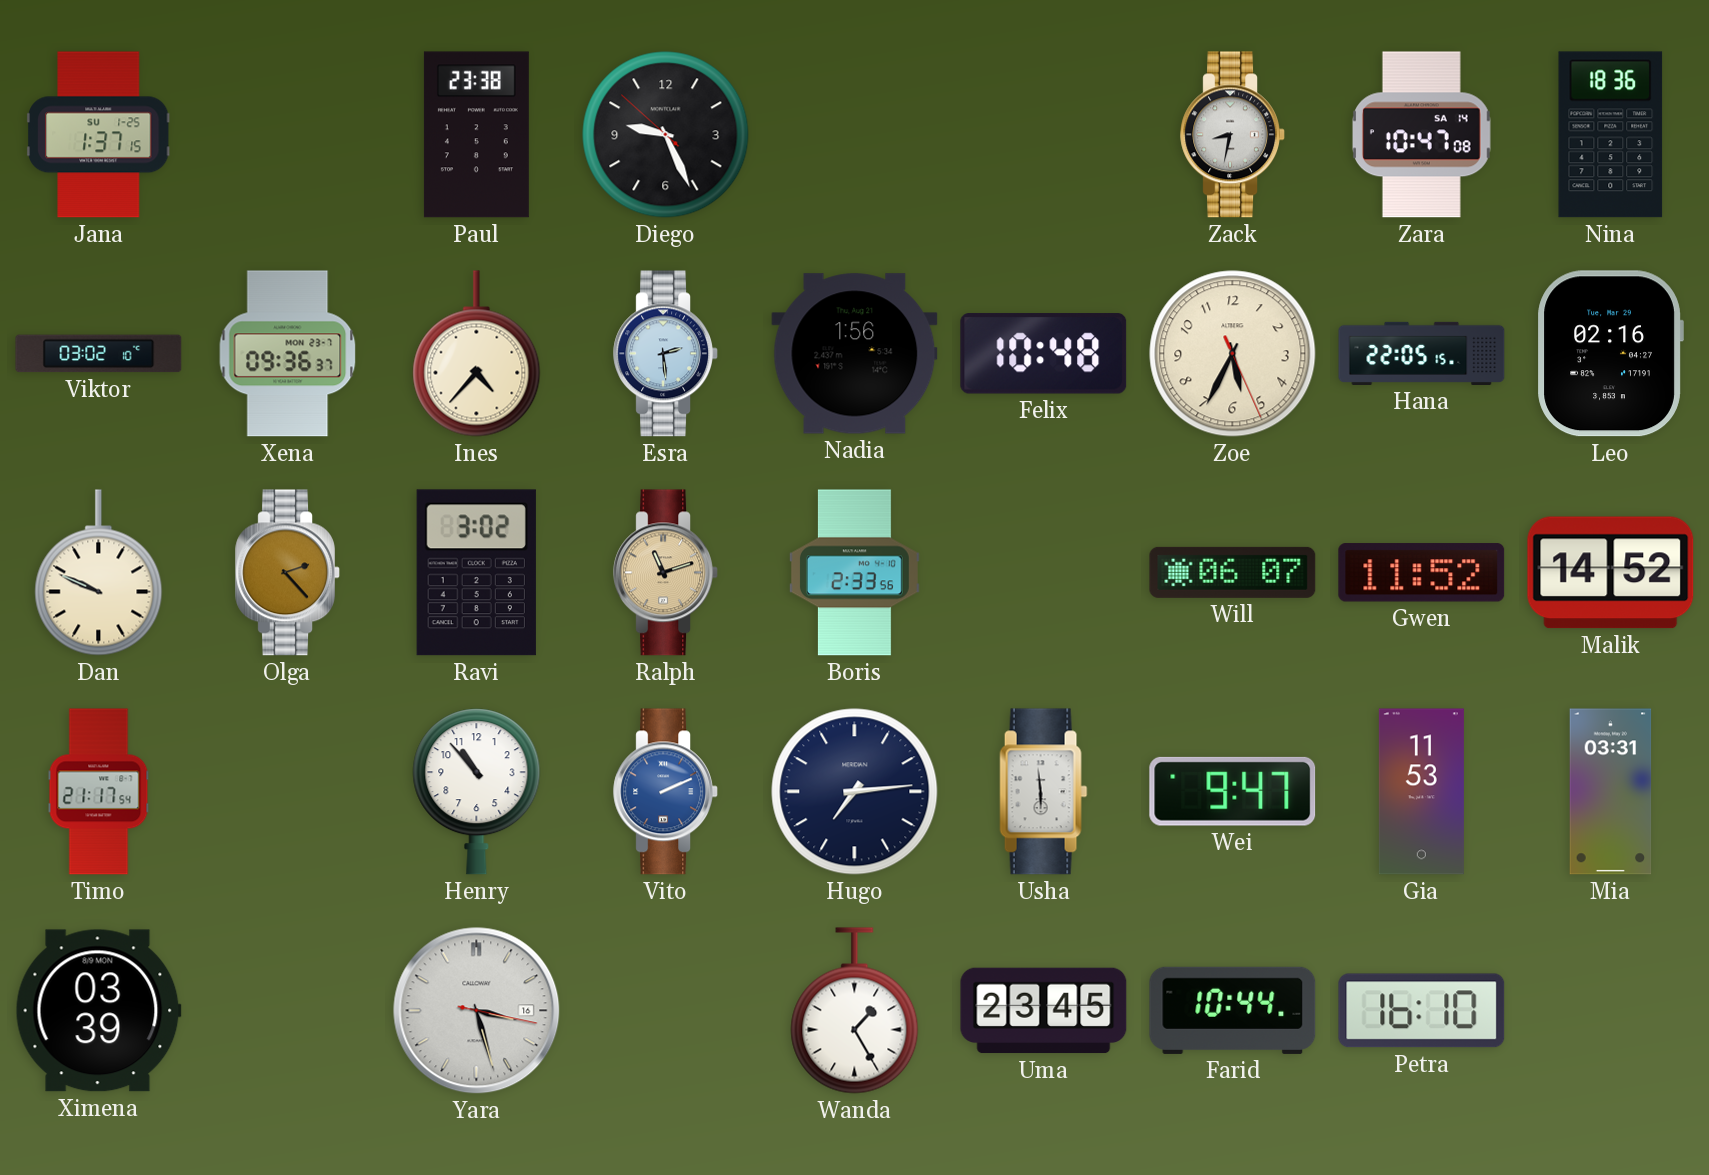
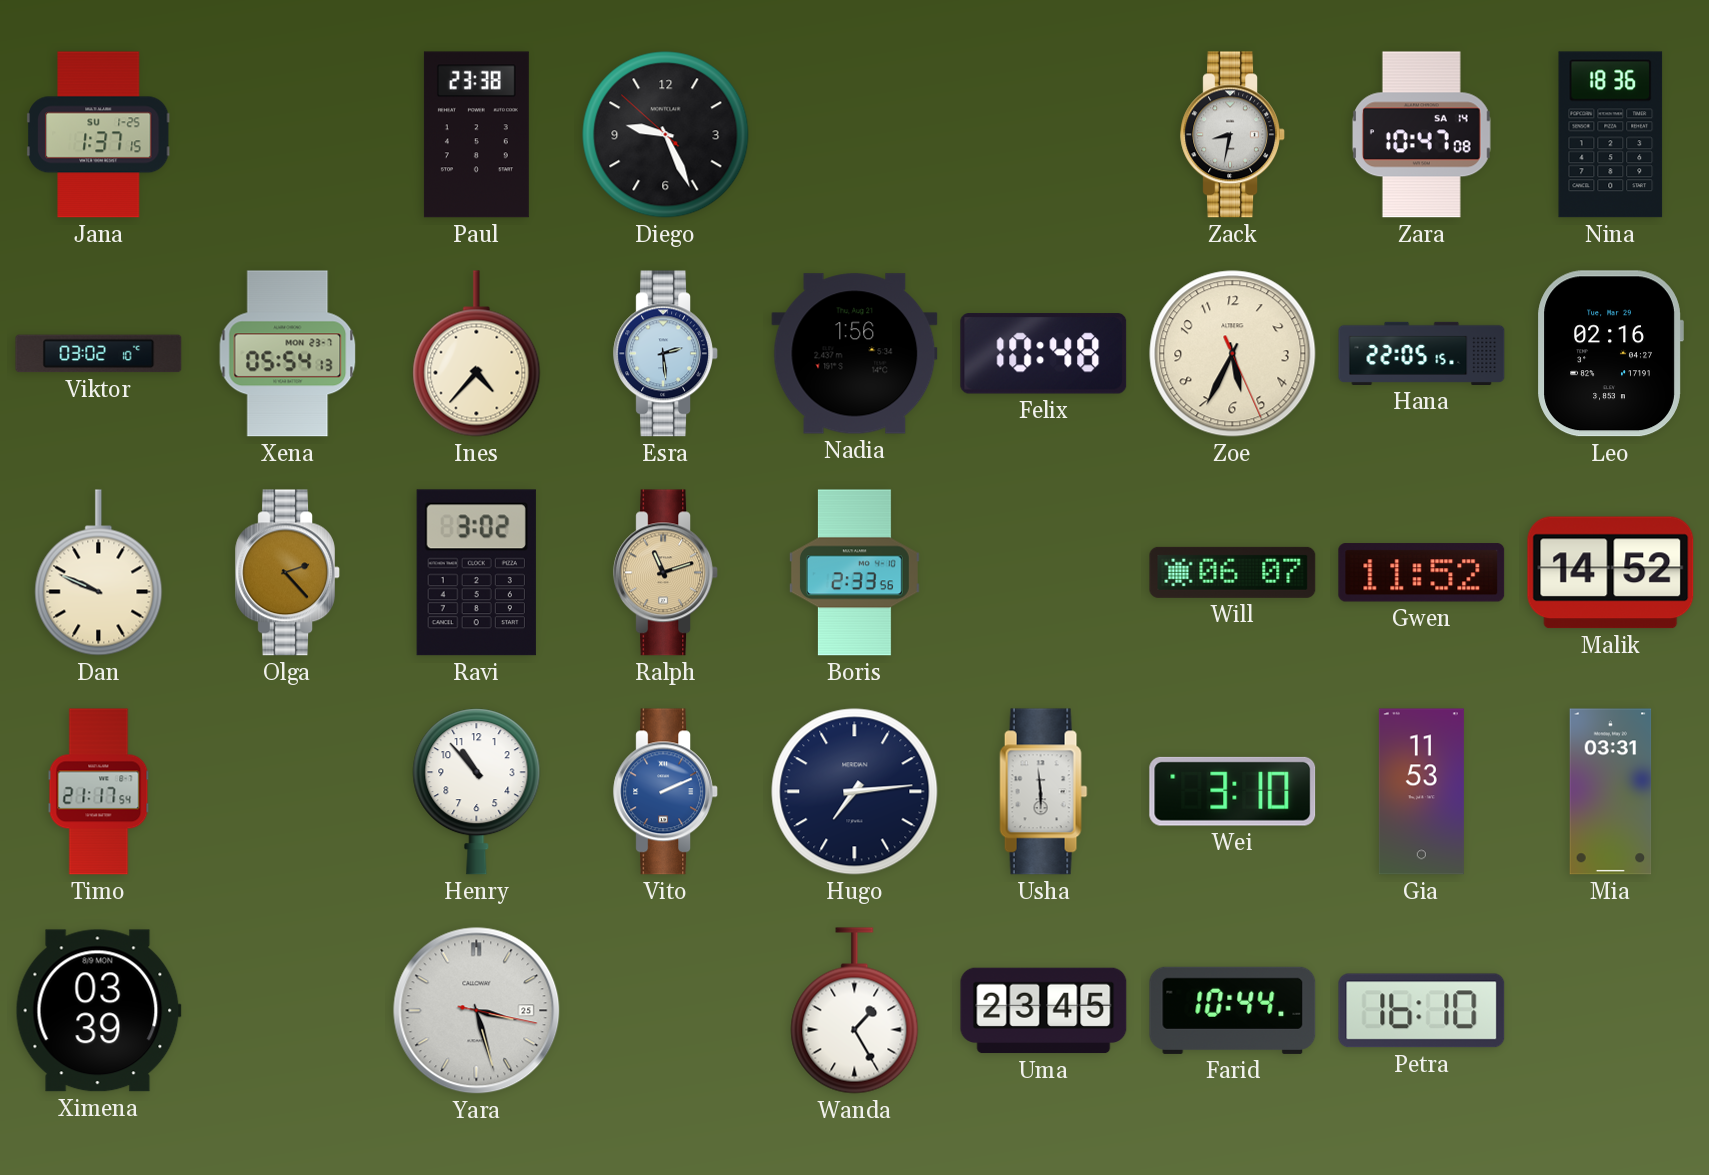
Xena: 09:36 -> 05:54
Wei: 9:47 -> 3:10
Yara date: 16 -> 25
